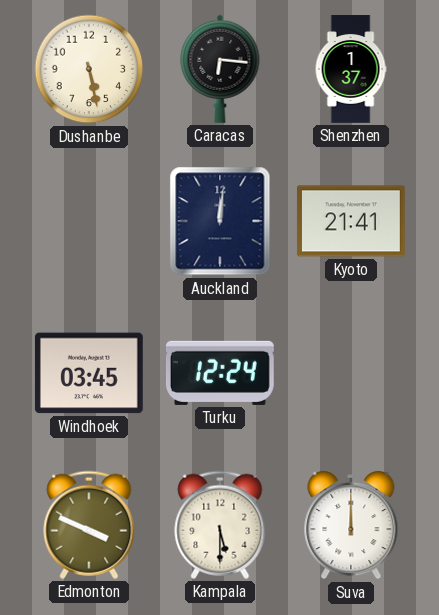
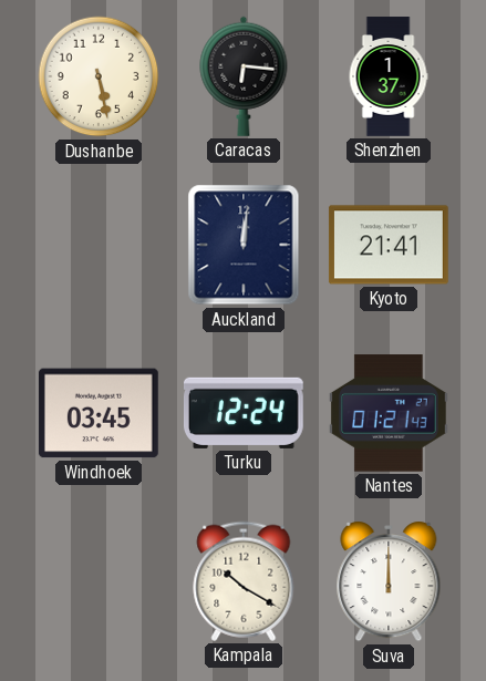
Nantes: none -> 01:21
Edmonton: 3:49 -> none
Kampala: 5:30 -> 10:20
